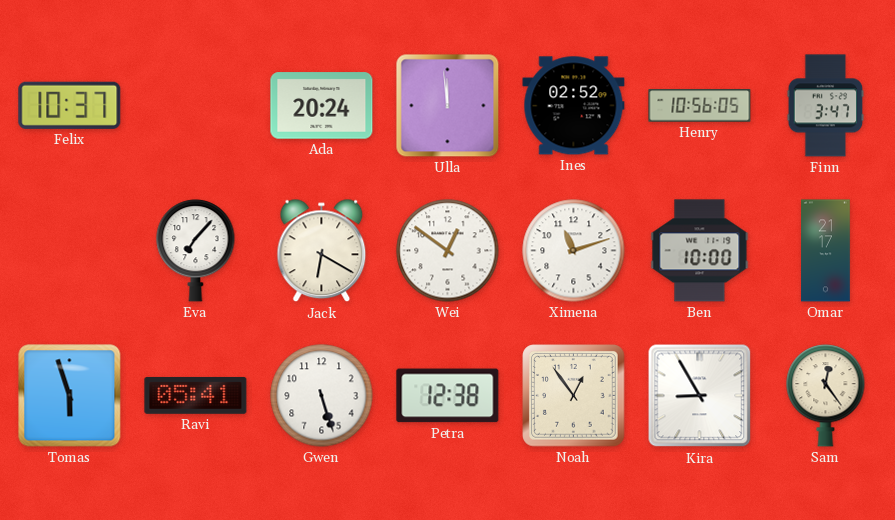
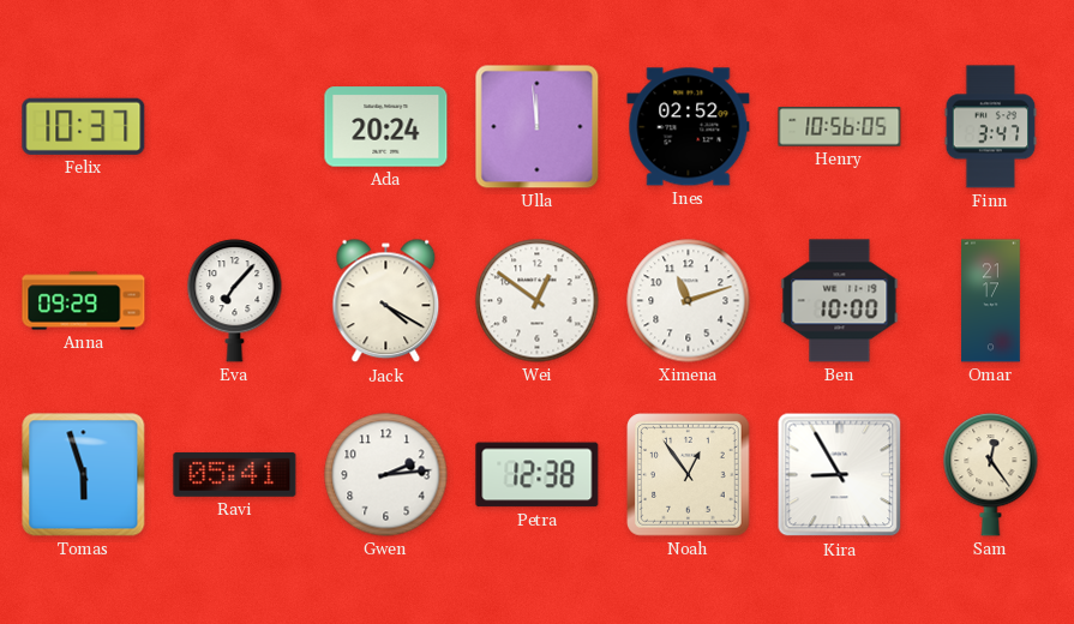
Anna: none -> 09:29
Jack: 6:20 -> 4:20
Gwen: 5:27 -> 2:14
